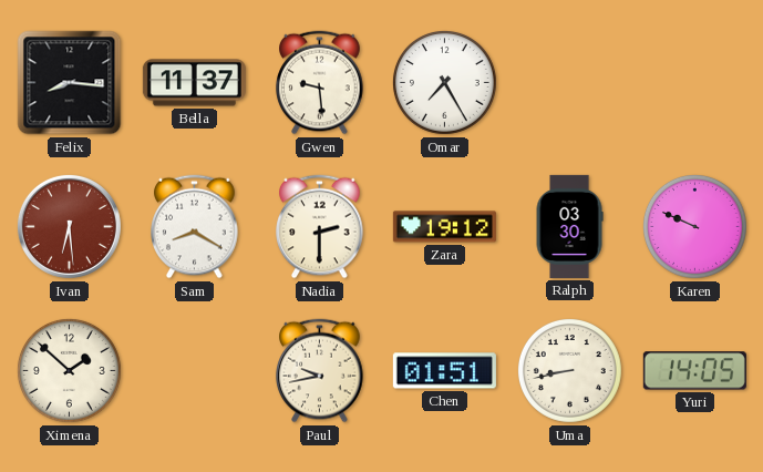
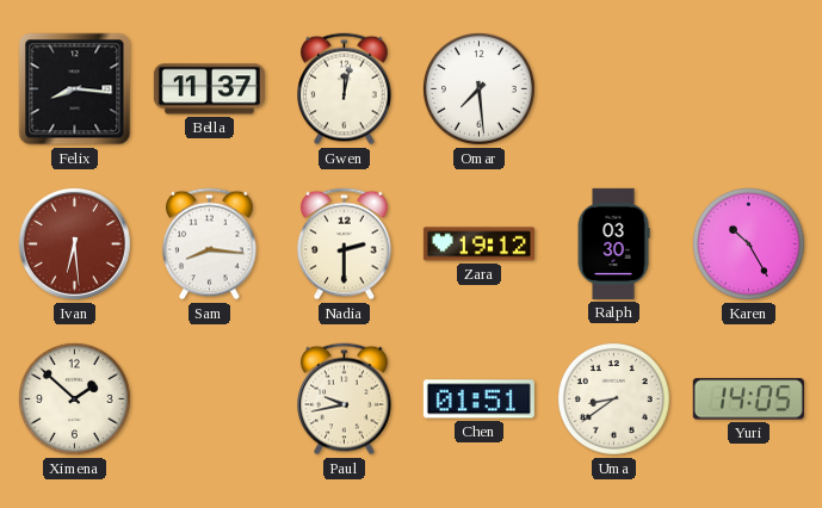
Gwen: 9:29 -> 12:02
Omar: 7:25 -> 7:29
Sam: 8:20 -> 8:16
Karen: 9:49 -> 10:25
Uma: 8:43 -> 8:39
